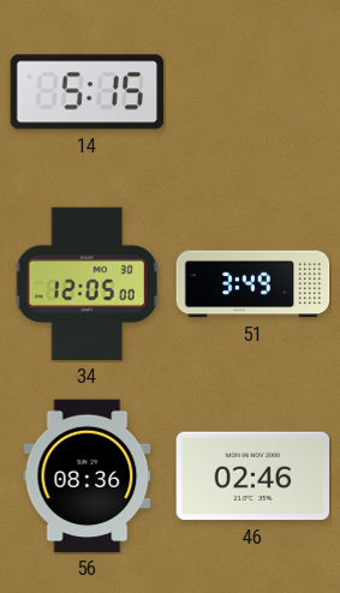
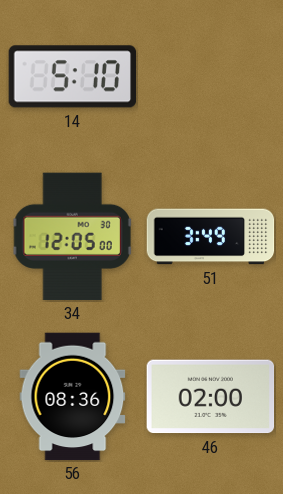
14: 5:15 -> 5:10
46: 02:46 -> 02:00
